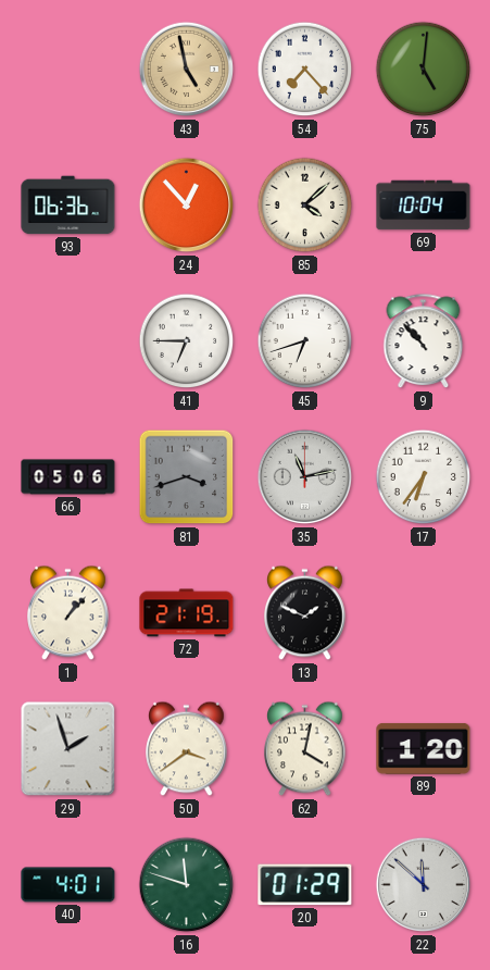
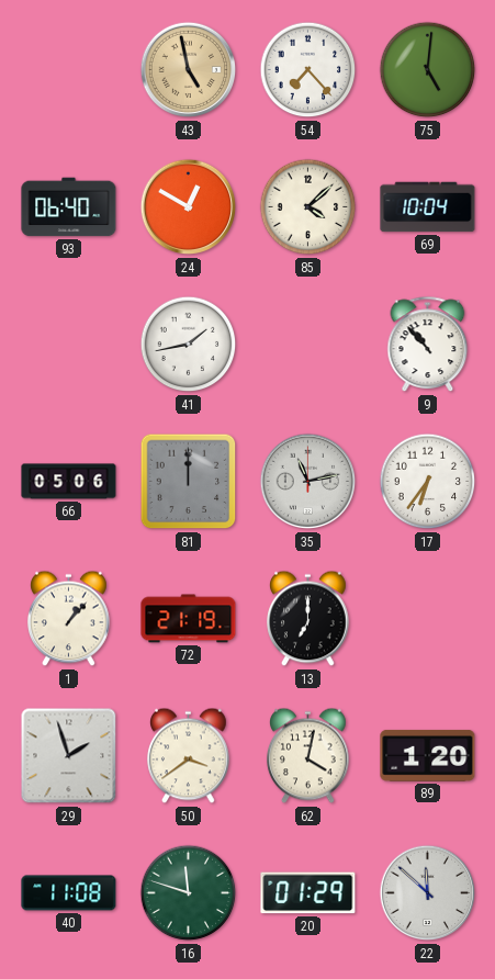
93: 06:36 -> 06:40
24: 12:53 -> 12:50
41: 6:45 -> 1:43
45: 6:42 -> none
81: 3:42 -> 12:00
13: 1:49 -> 7:00
40: 4:01 -> 11:08
